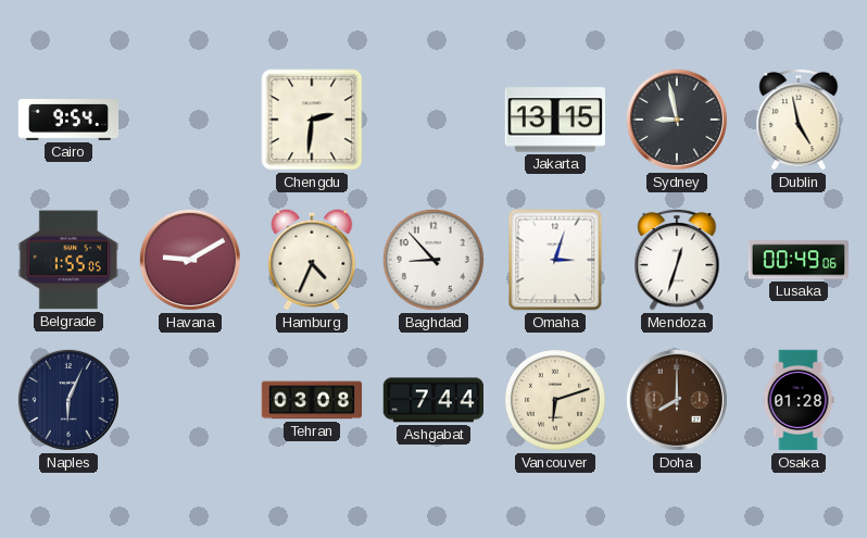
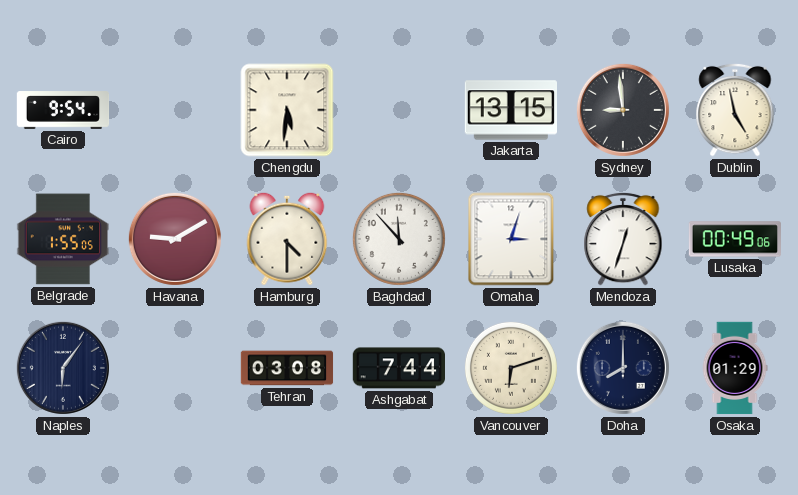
Chengdu: 2:31 -> 5:31
Sydney: 8:58 -> 8:59
Hamburg: 4:34 -> 4:30
Baghdad: 8:53 -> 11:53
Naples: 6:04 -> 6:06
Doha dial: brown -> navy
Osaka: 01:28 -> 01:29
